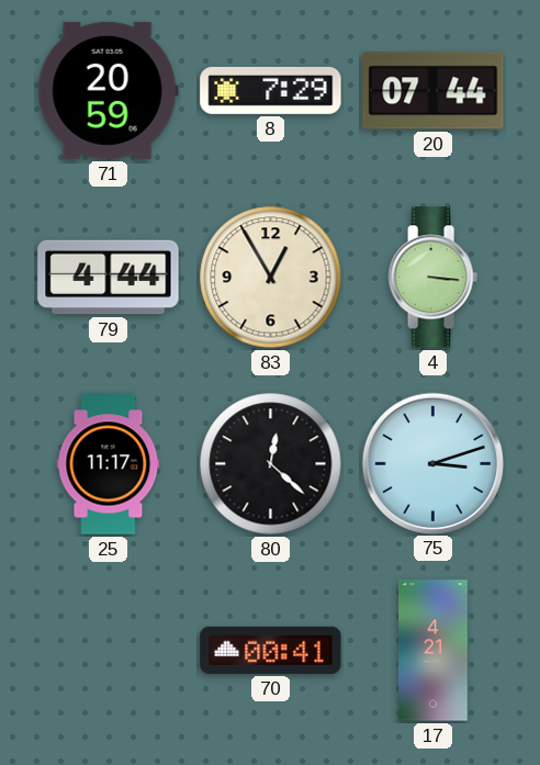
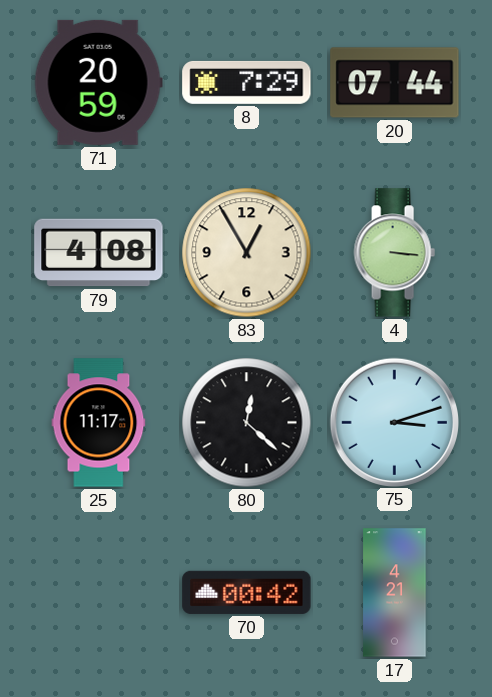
79: 4:44 -> 4:08
70: 00:41 -> 00:42
